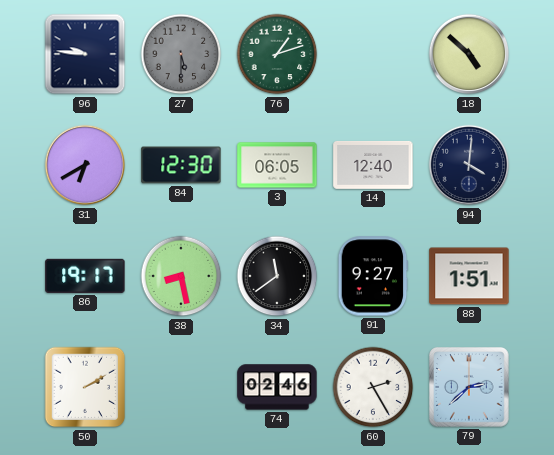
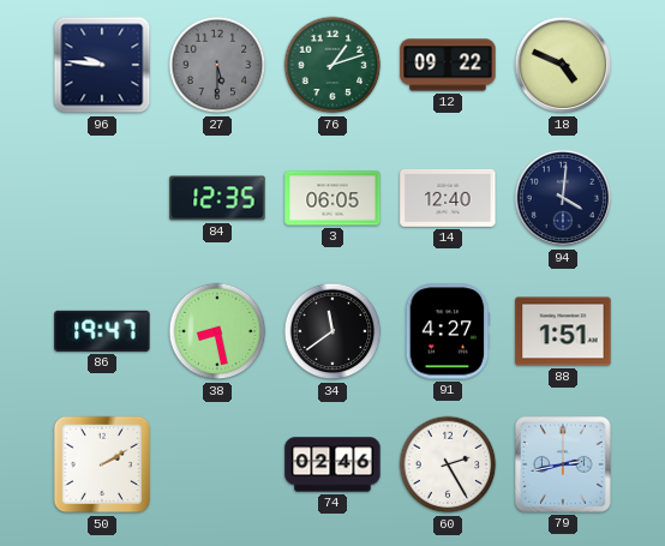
12: none -> 09:22
18: 4:52 -> 4:49
31: 6:40 -> none
84: 12:30 -> 12:35
86: 19:17 -> 19:47
91: 9:27 -> 4:27
79: 2:38 -> 2:43
